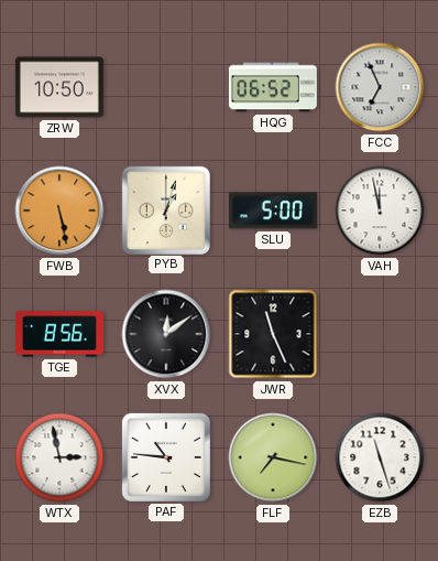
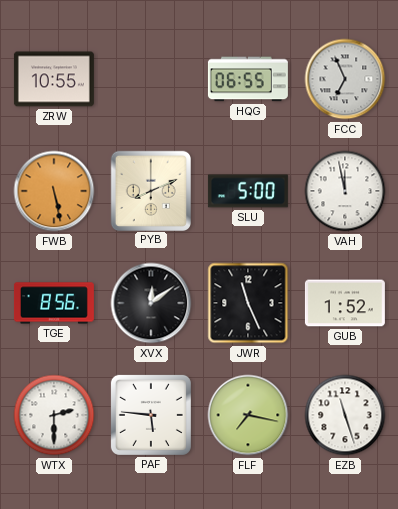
ZRW: 10:50 -> 10:55
HQG: 06:52 -> 06:55
PYB: 1:03 -> 8:11
GUB: none -> 1:52
WTX: 2:58 -> 2:30
PAF: 10:46 -> 5:46
